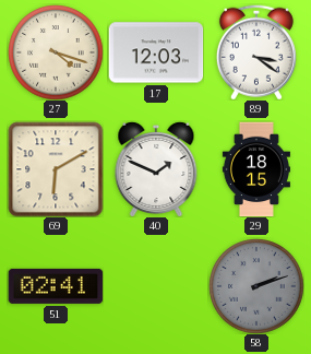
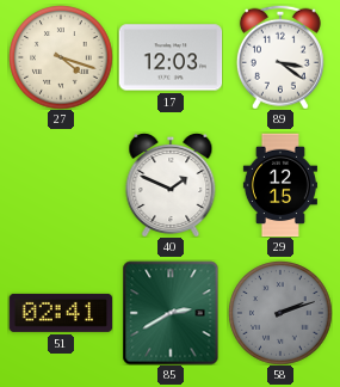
69: 6:10 -> none
29: 18:15 -> 12:15
85: none -> 2:40
